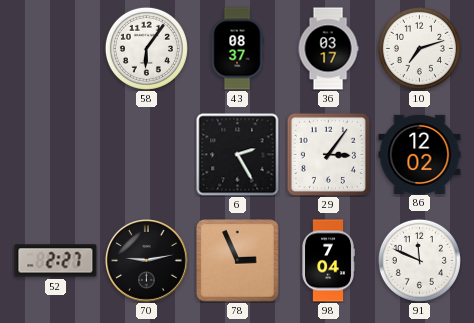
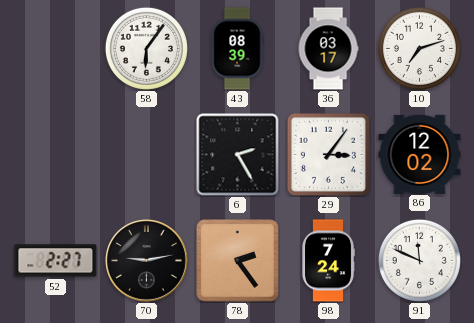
43: 08:37 -> 08:39
78: 2:56 -> 2:24
98: 7:04 -> 7:24
